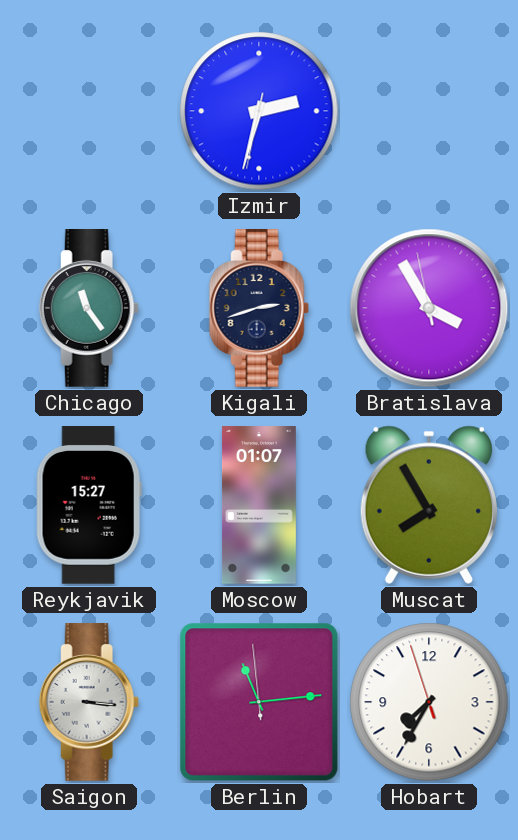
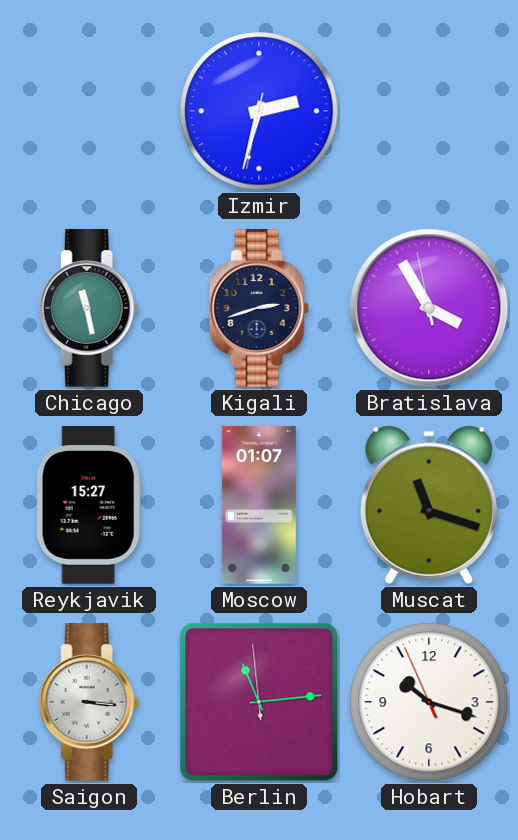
Chicago: 11:24 -> 11:28
Muscat: 7:55 -> 11:18
Hobart: 7:34 -> 10:17
